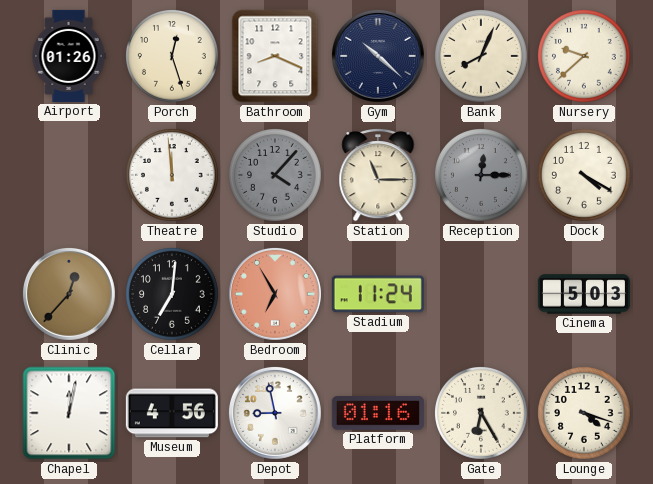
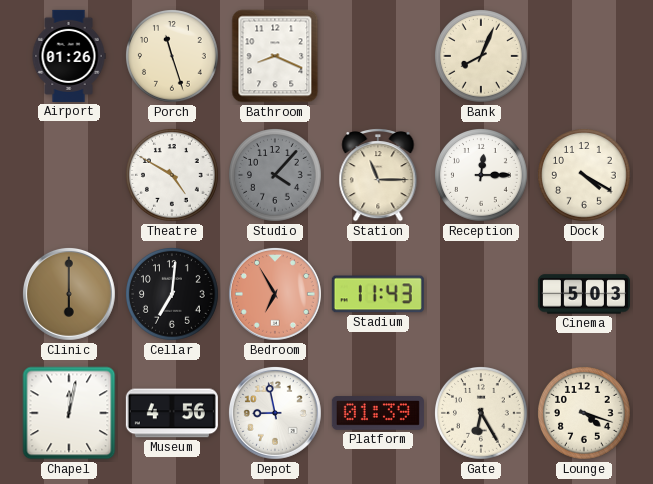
Porch: 12:27 -> 11:27
Gym: 10:22 -> none
Nursery: 9:38 -> none
Theatre: 11:59 -> 4:50
Reception dial: grey -> white
Clinic: 12:37 -> 6:00
Stadium: 11:24 -> 11:43
Platform: 01:16 -> 01:39
